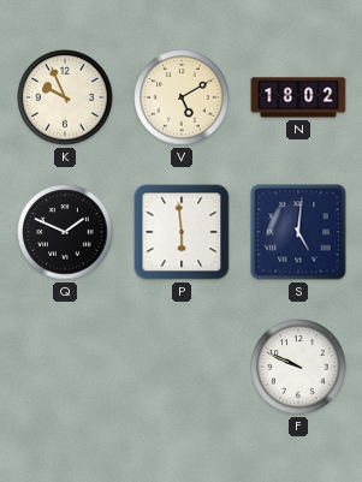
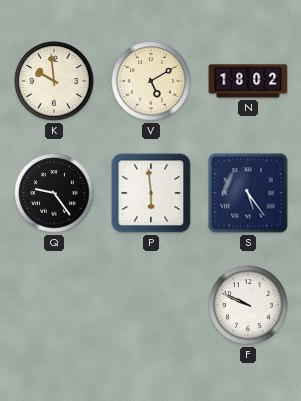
K: 9:56 -> 9:59
Q: 1:49 -> 9:24
S: 5:01 -> 5:24
